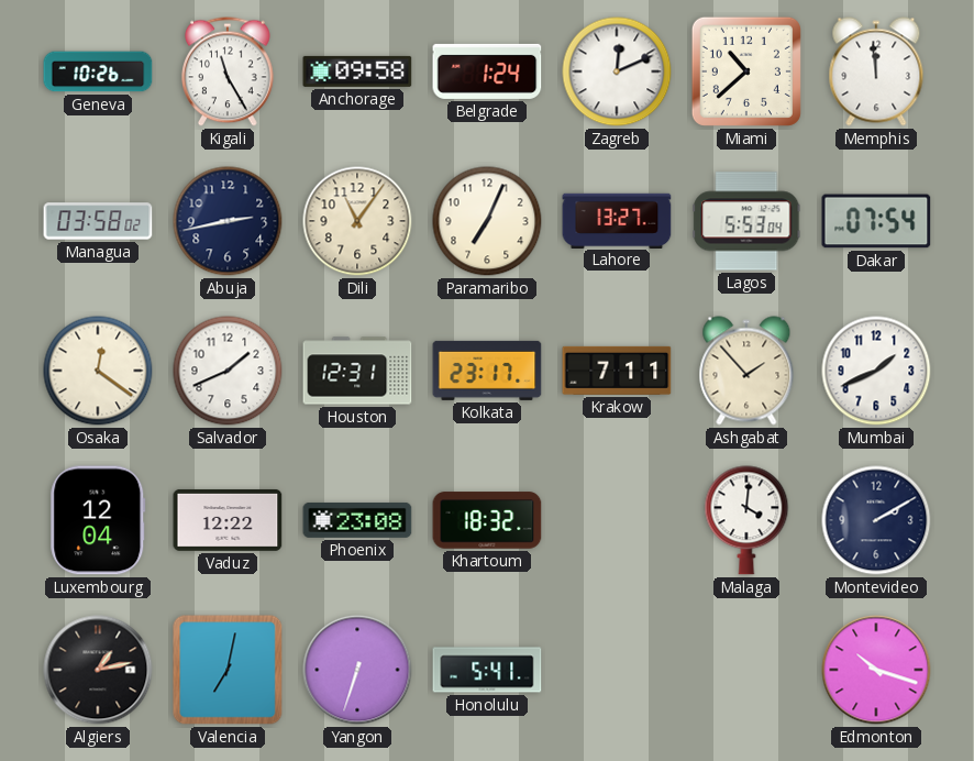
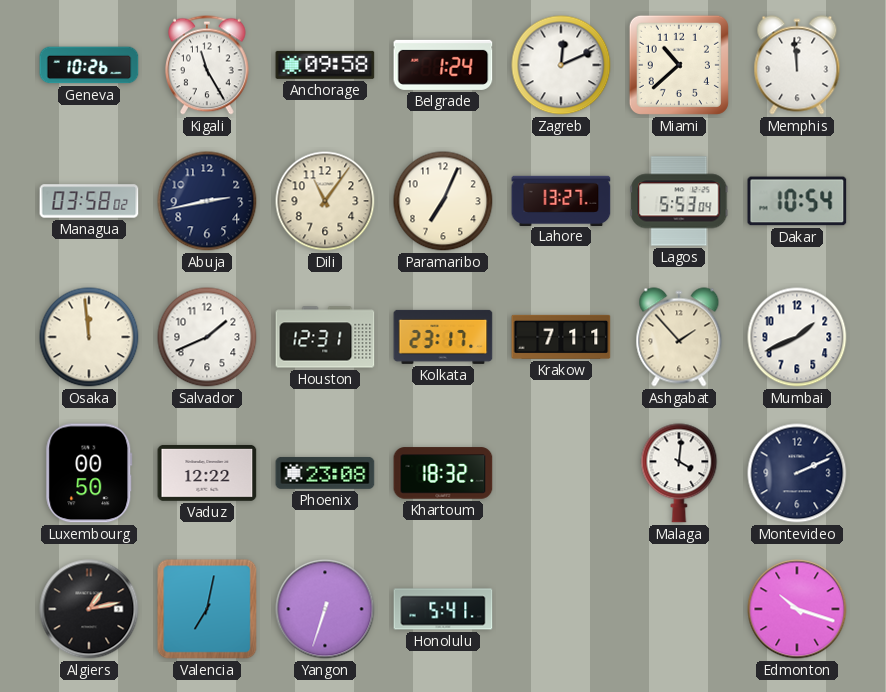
Dakar: 07:54 -> 10:54
Osaka: 12:21 -> 11:59
Luxembourg: 12:04 -> 00:50
Montevideo: 2:10 -> 2:11
